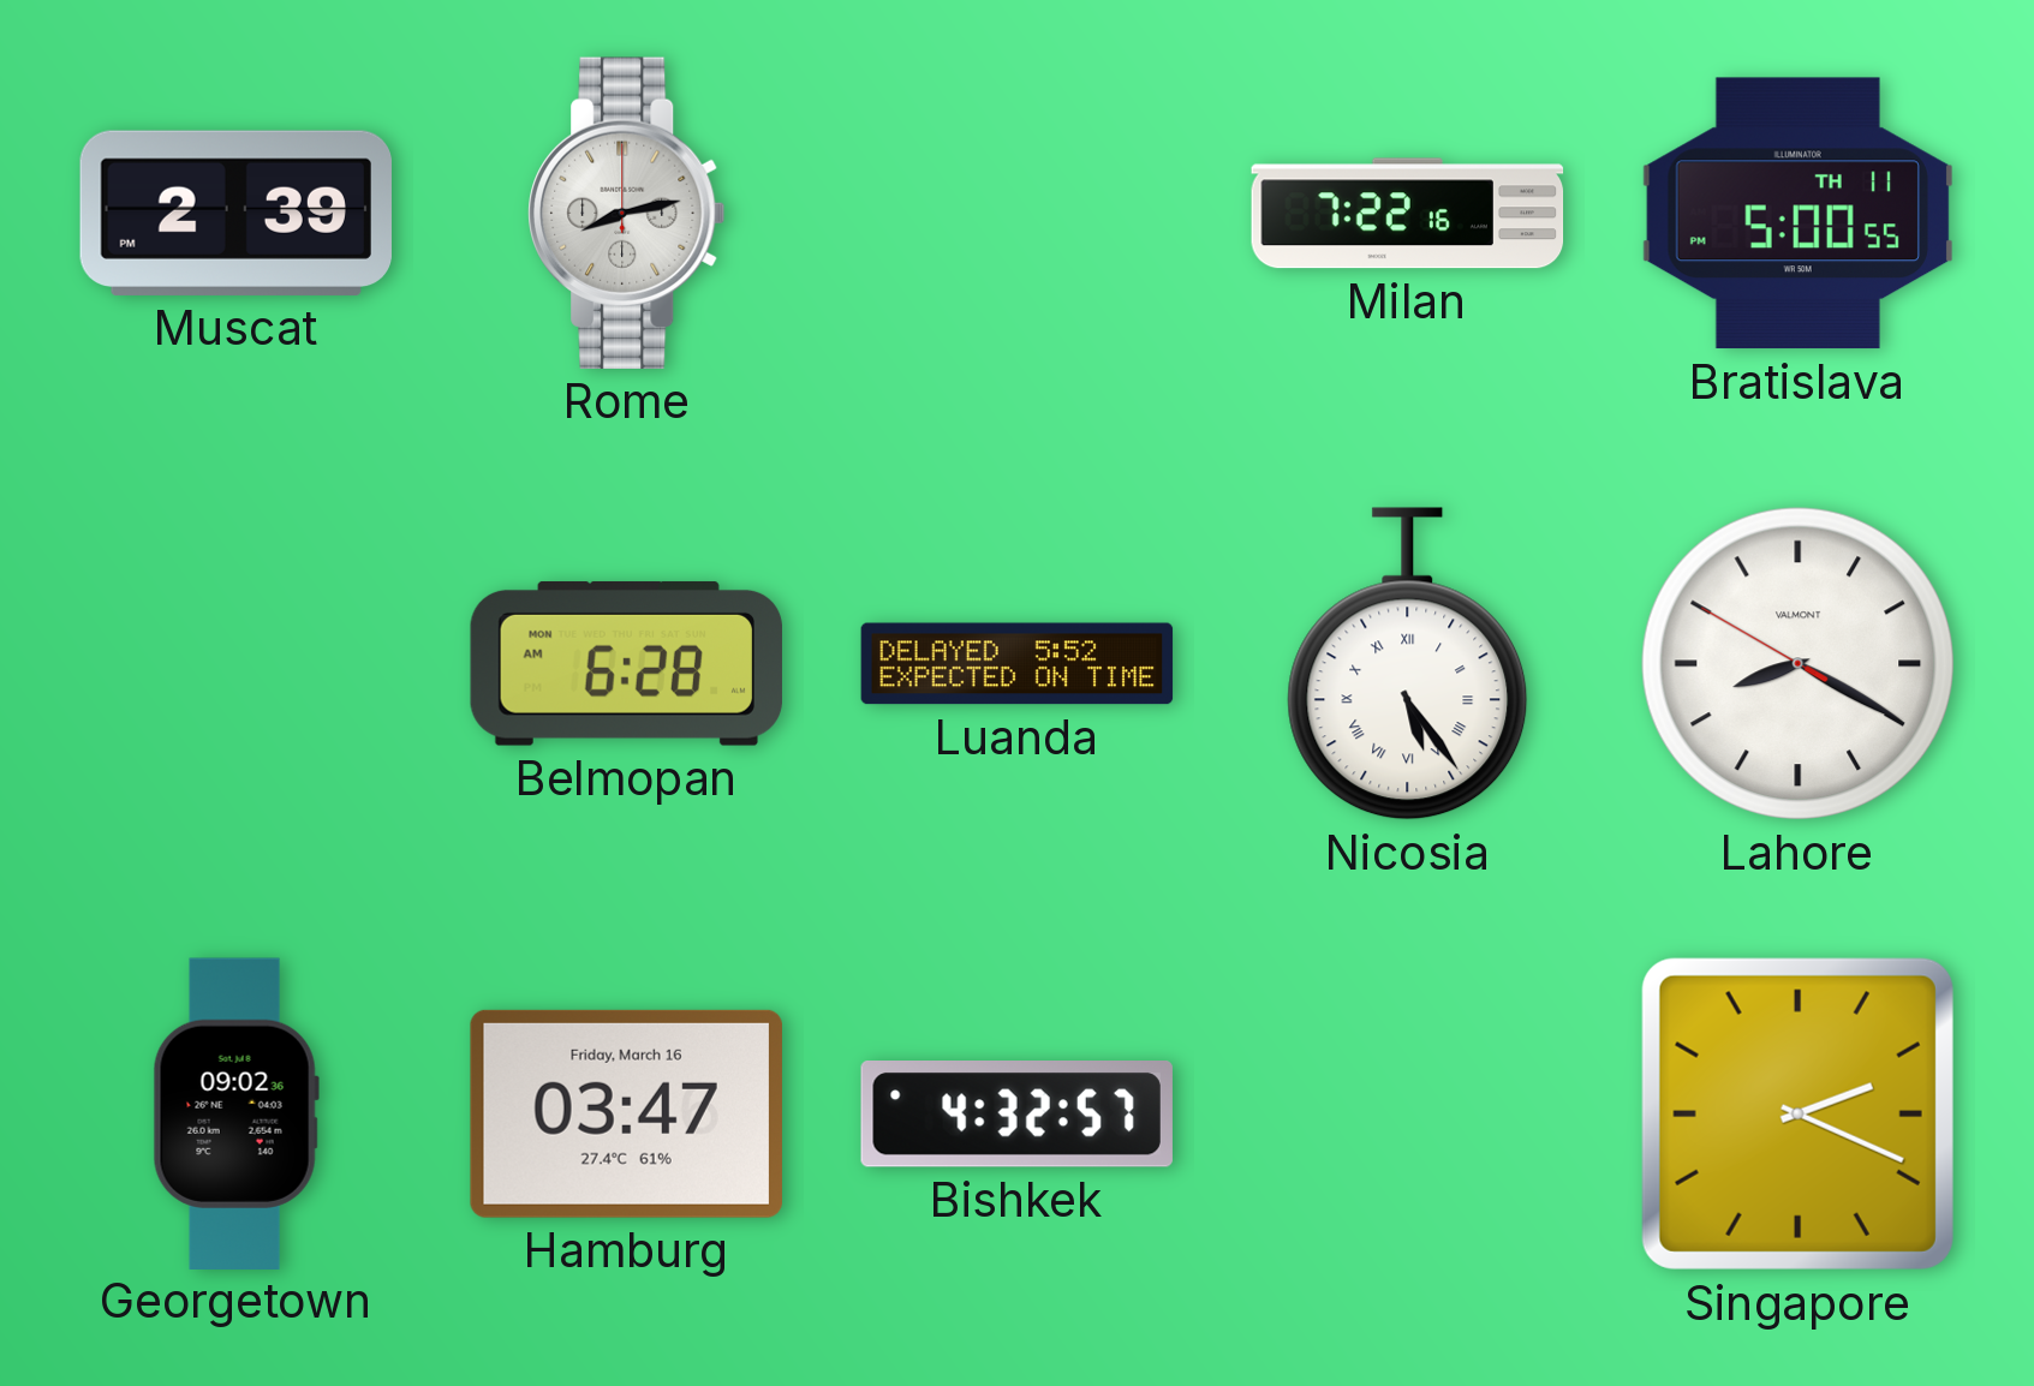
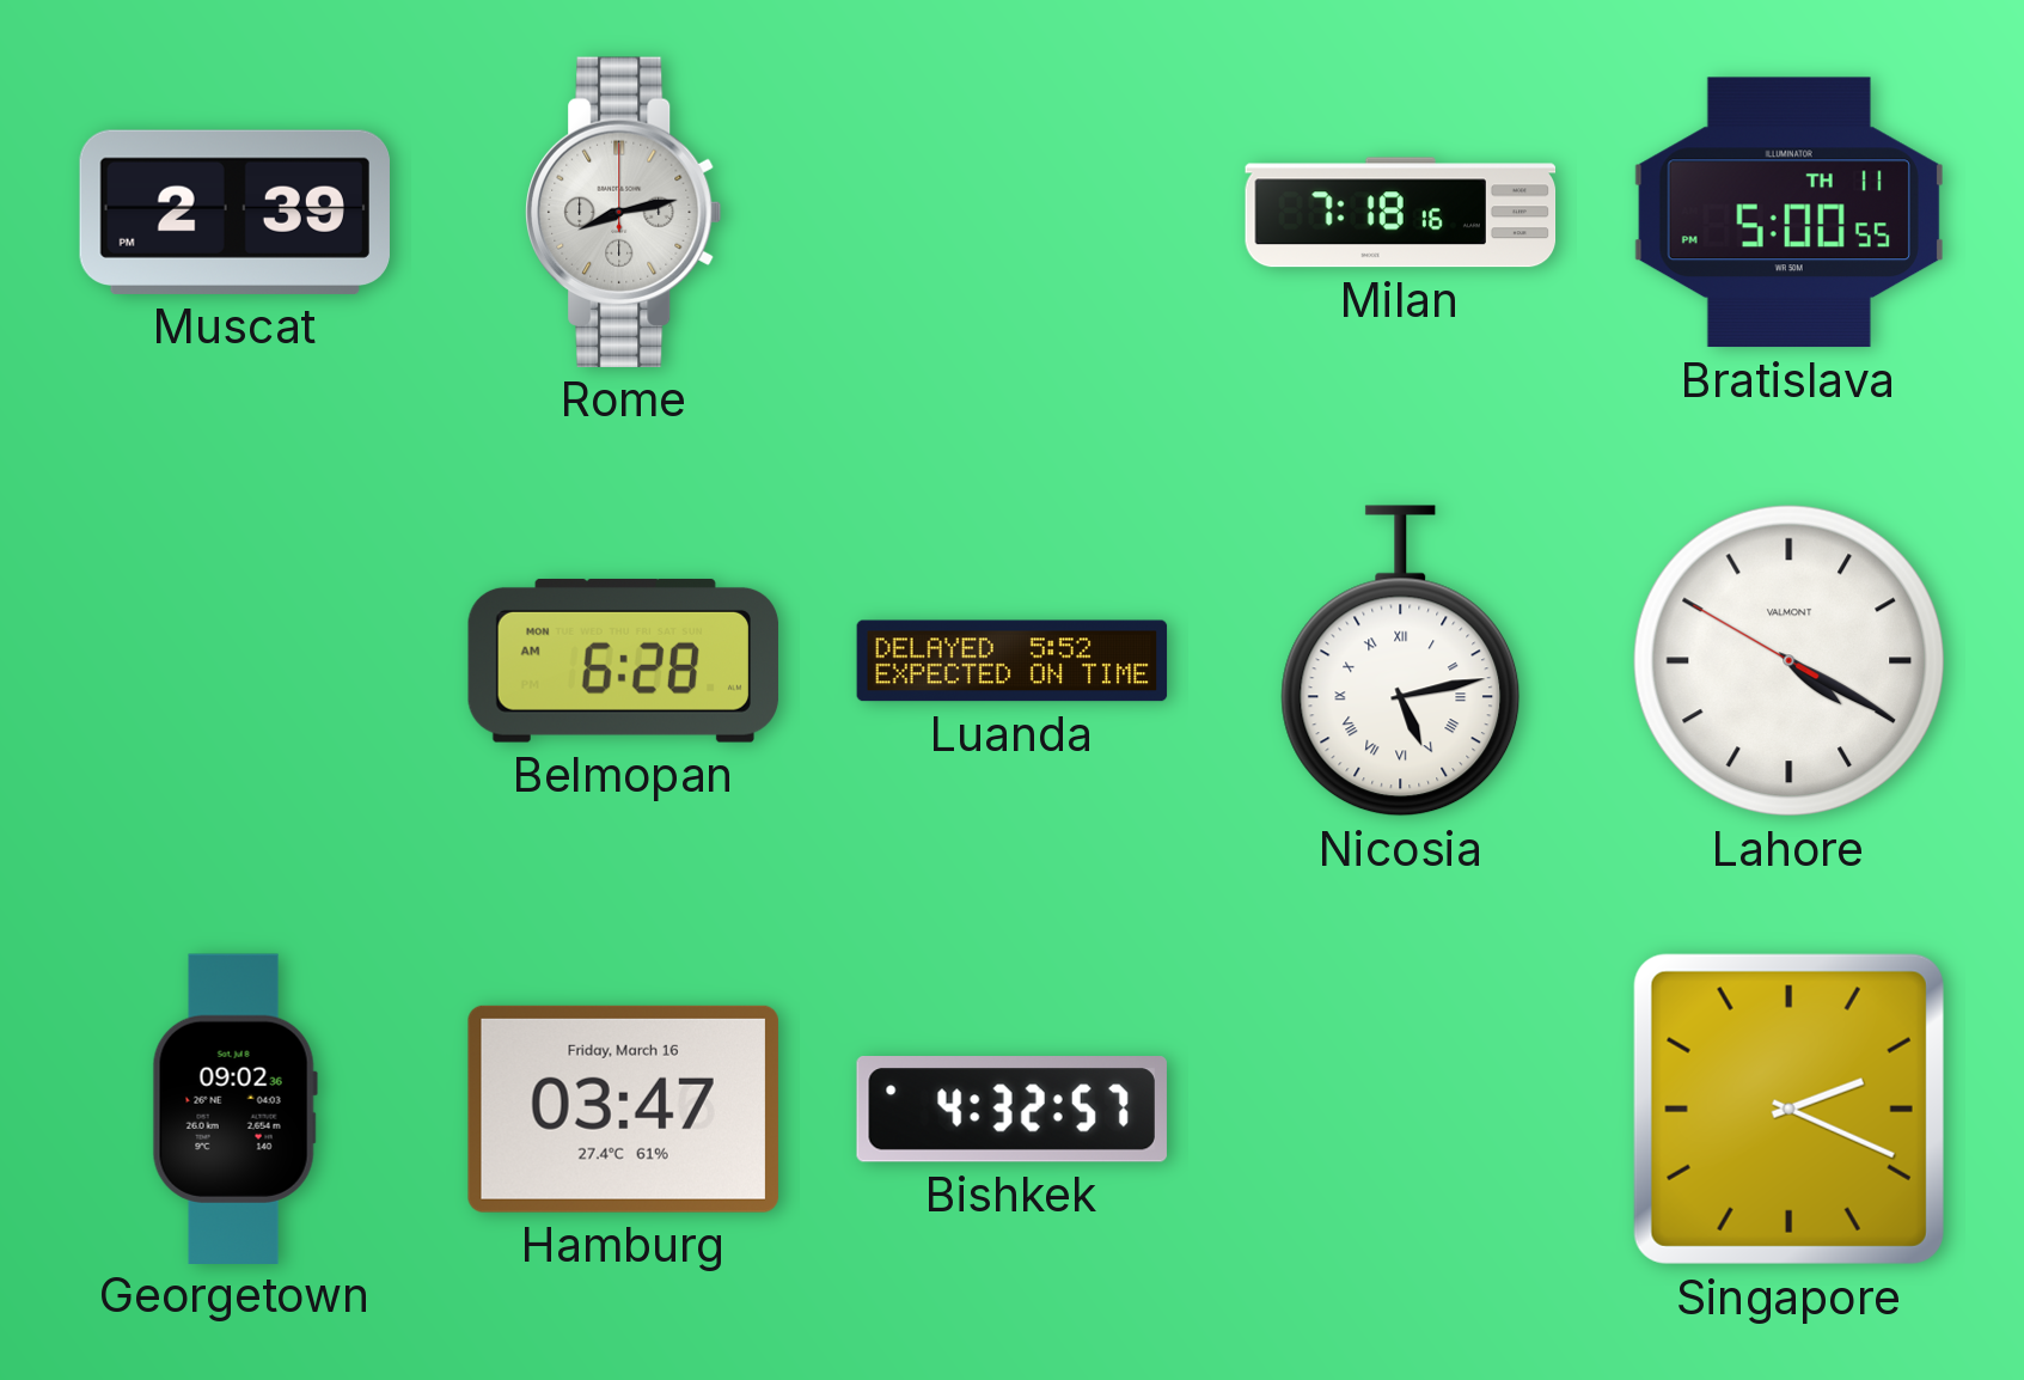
Milan: 7:22 -> 7:18
Nicosia: 5:24 -> 5:13
Lahore: 8:19 -> 4:19
